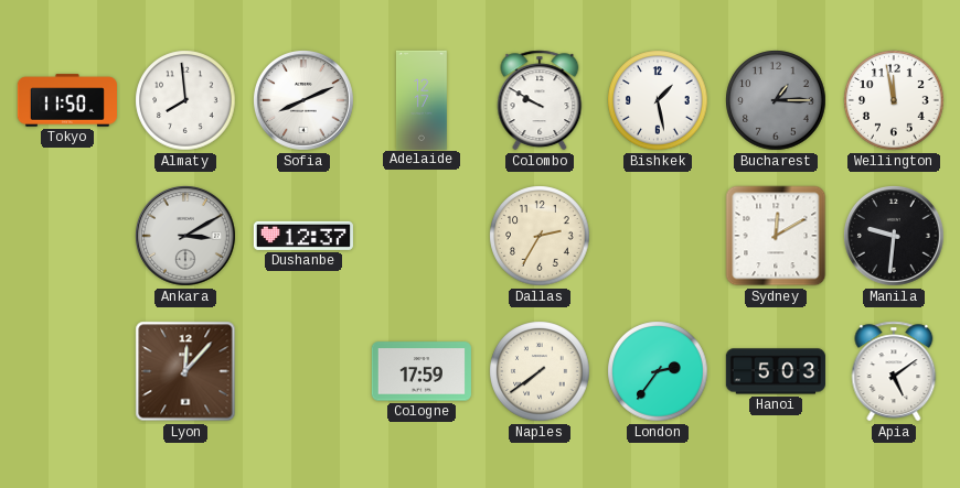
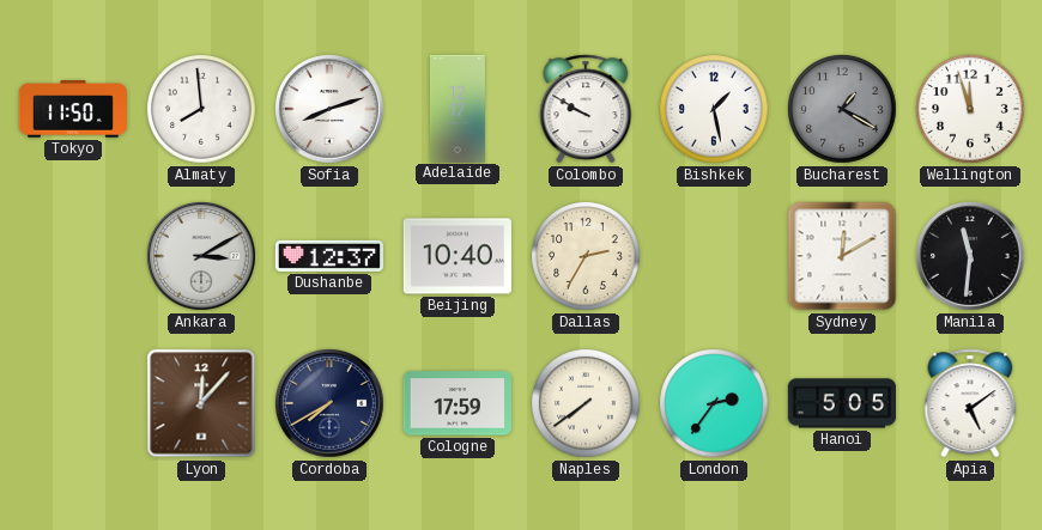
Sofia: 8:11 -> 8:12
Bucharest: 1:15 -> 1:20
Wellington: 11:58 -> 11:57
Beijing: none -> 10:40
Manila: 9:31 -> 11:31
Cordoba: none -> 7:40
Hanoi: 5:03 -> 5:05
